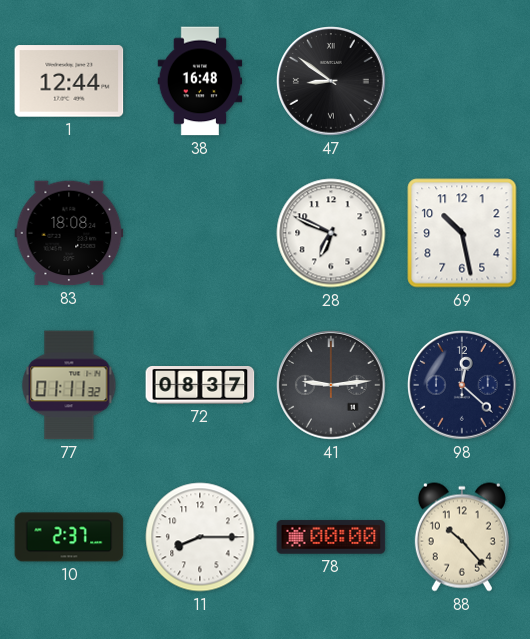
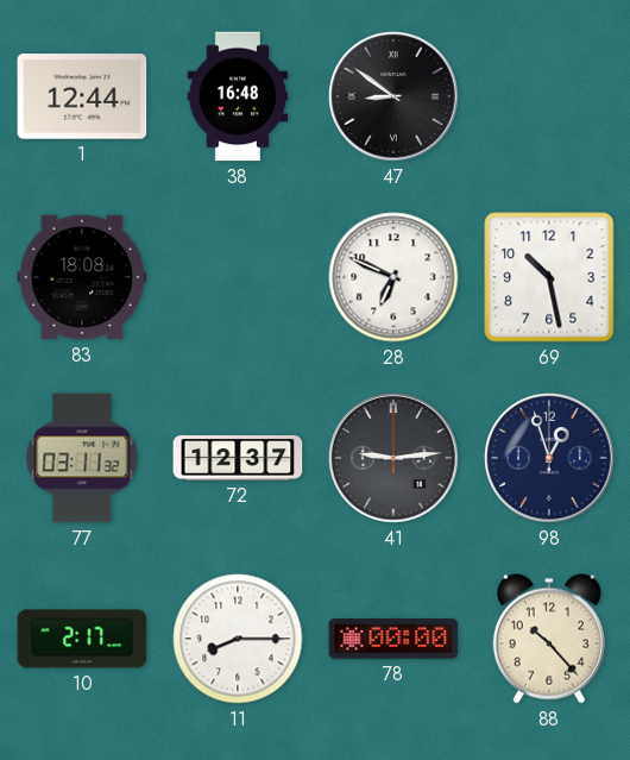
77: 01:11 -> 03:11
72: 08:37 -> 12:37
98: 12:22 -> 12:57
10: 2:37 -> 2:17
